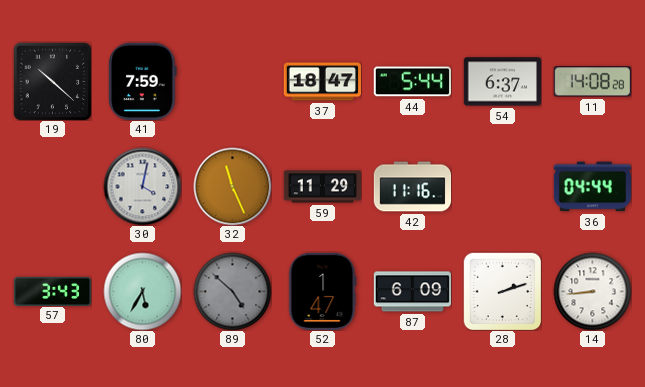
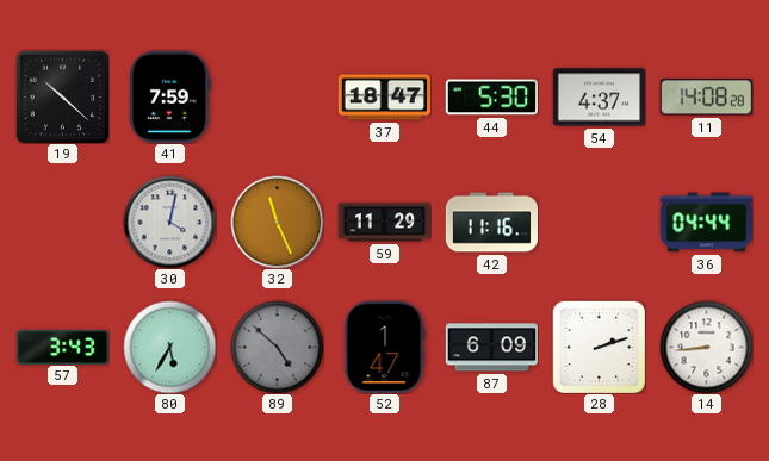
44: 5:44 -> 5:30
54: 6:37 -> 4:37
